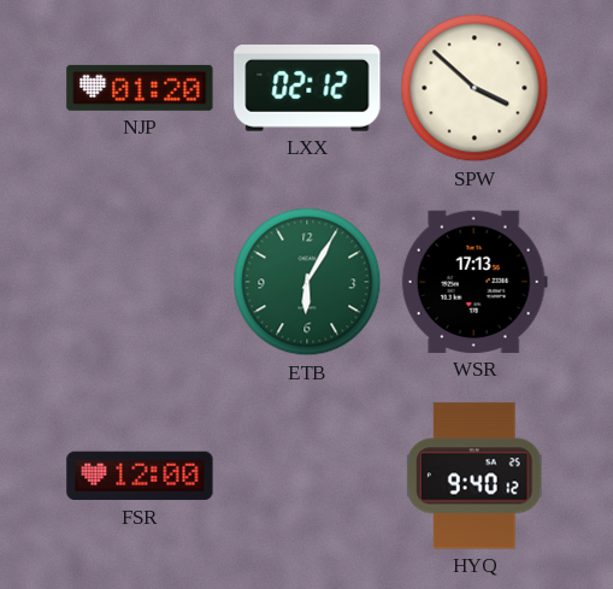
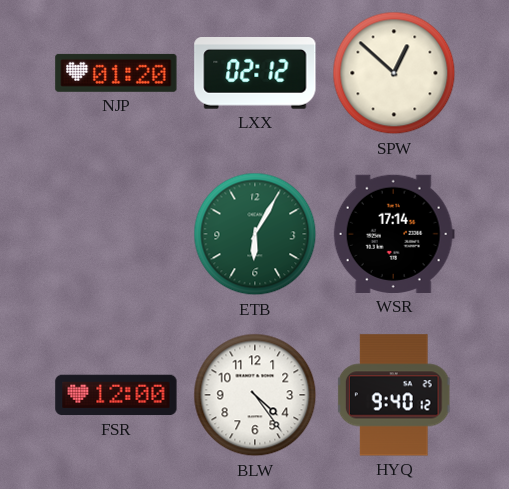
SPW: 3:52 -> 12:52
WSR: 17:13 -> 17:14
BLW: none -> 4:24
